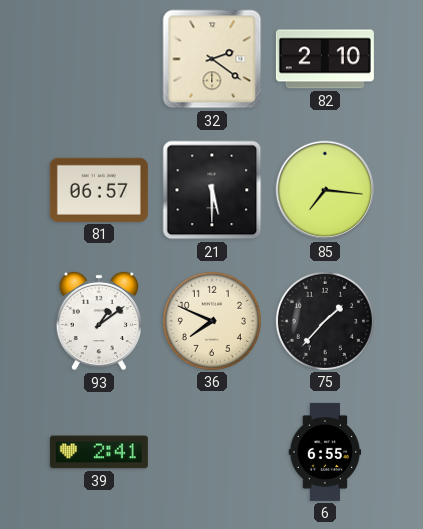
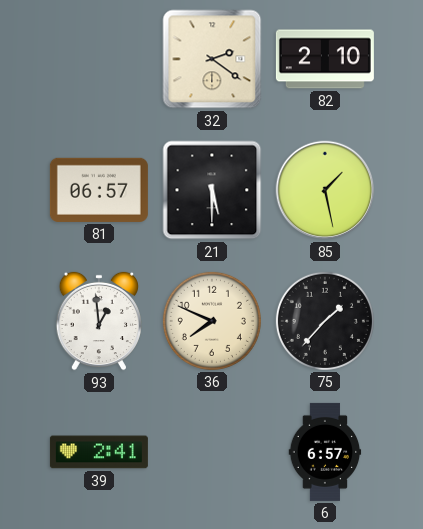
85: 7:16 -> 1:28
93: 1:09 -> 12:59
6: 6:55 -> 6:57
